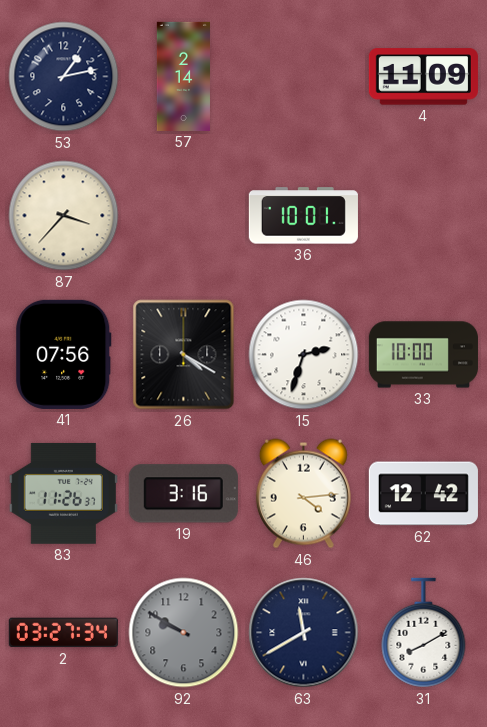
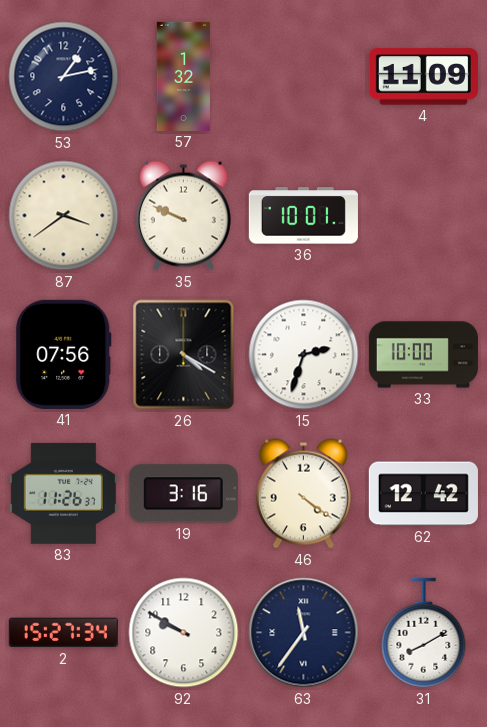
57: 2:14 -> 1:32
87: 3:37 -> 3:39
35: none -> 9:49
46: 4:14 -> 4:21
2: 03:27 -> 15:27
92 dial: grey -> white
63: 11:40 -> 11:36
